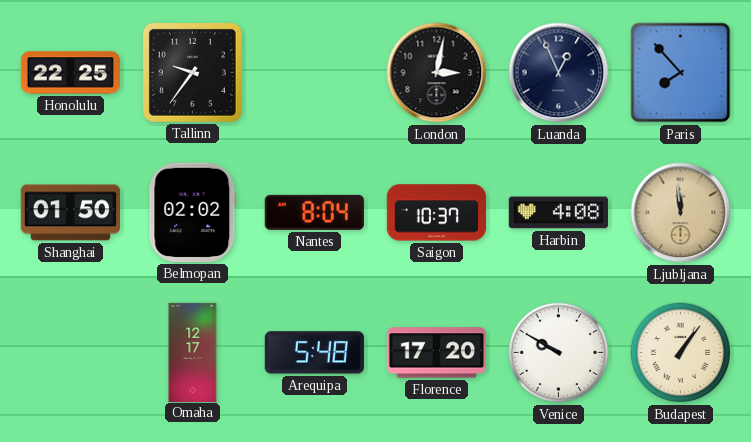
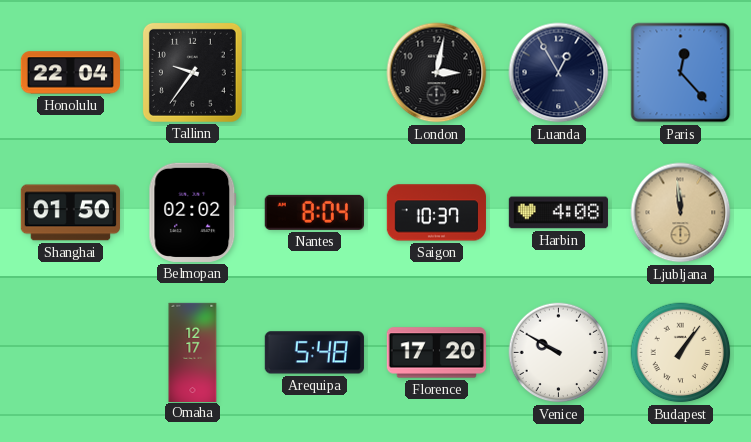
Honolulu: 22:25 -> 22:04
Luanda: 12:56 -> 12:55
Paris: 7:53 -> 12:23
